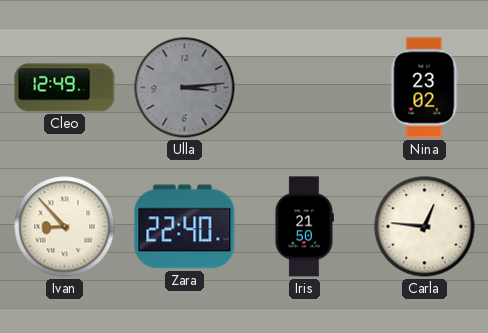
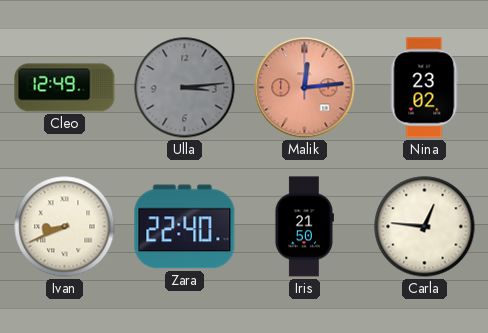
Malik: none -> 12:14
Ivan: 8:53 -> 8:41
